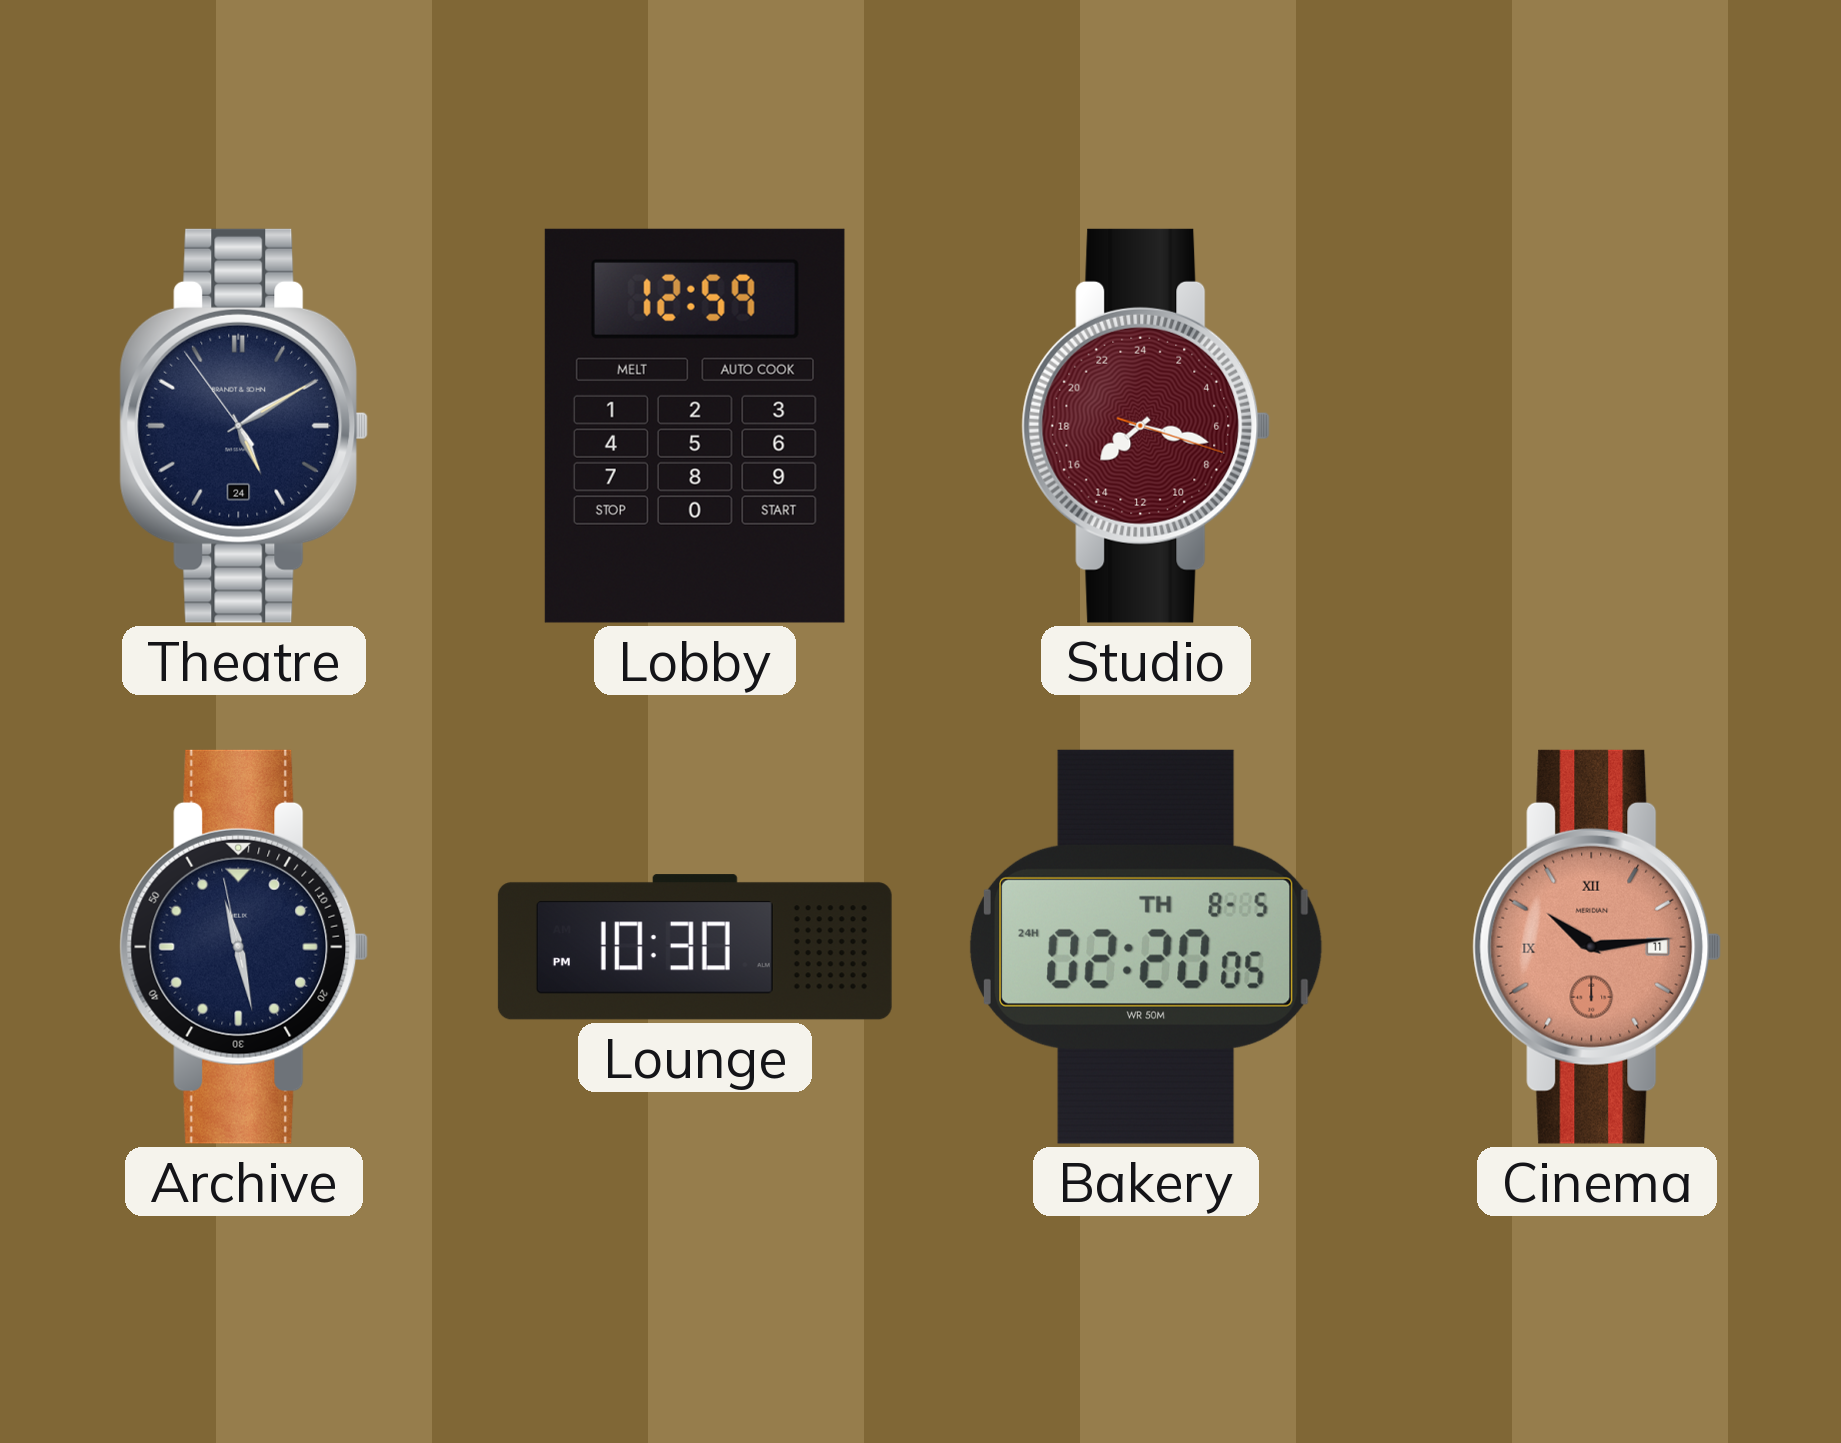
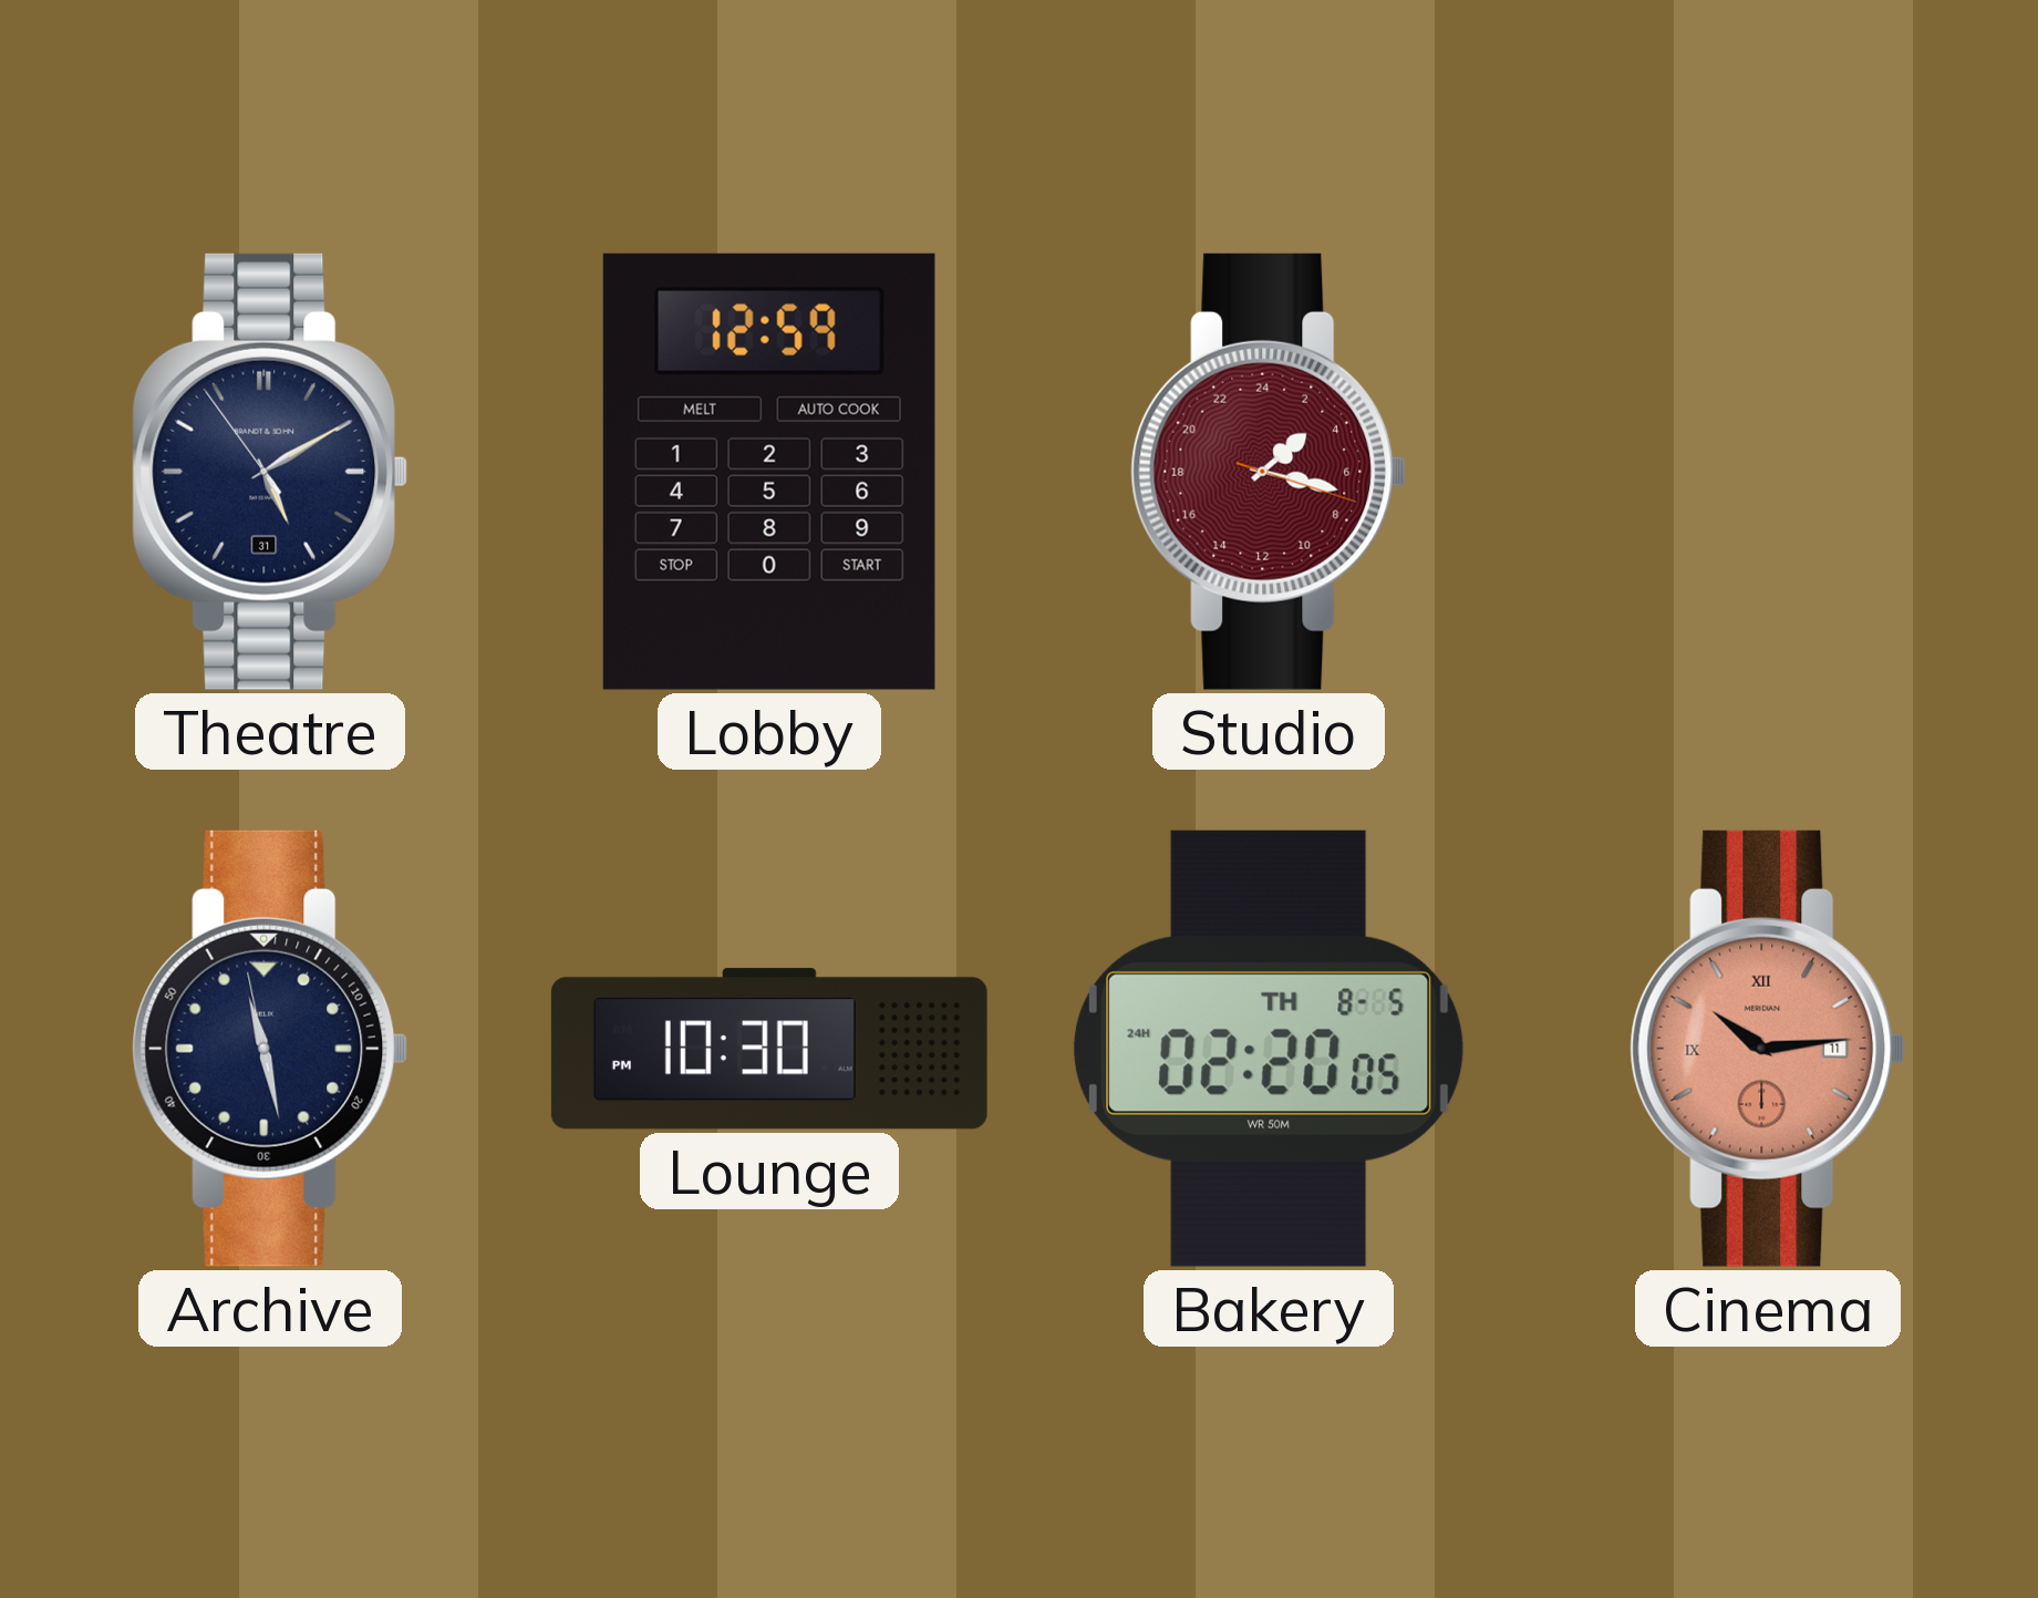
Theatre date: 24 -> 31
Studio: 15:17 -> 3:17
